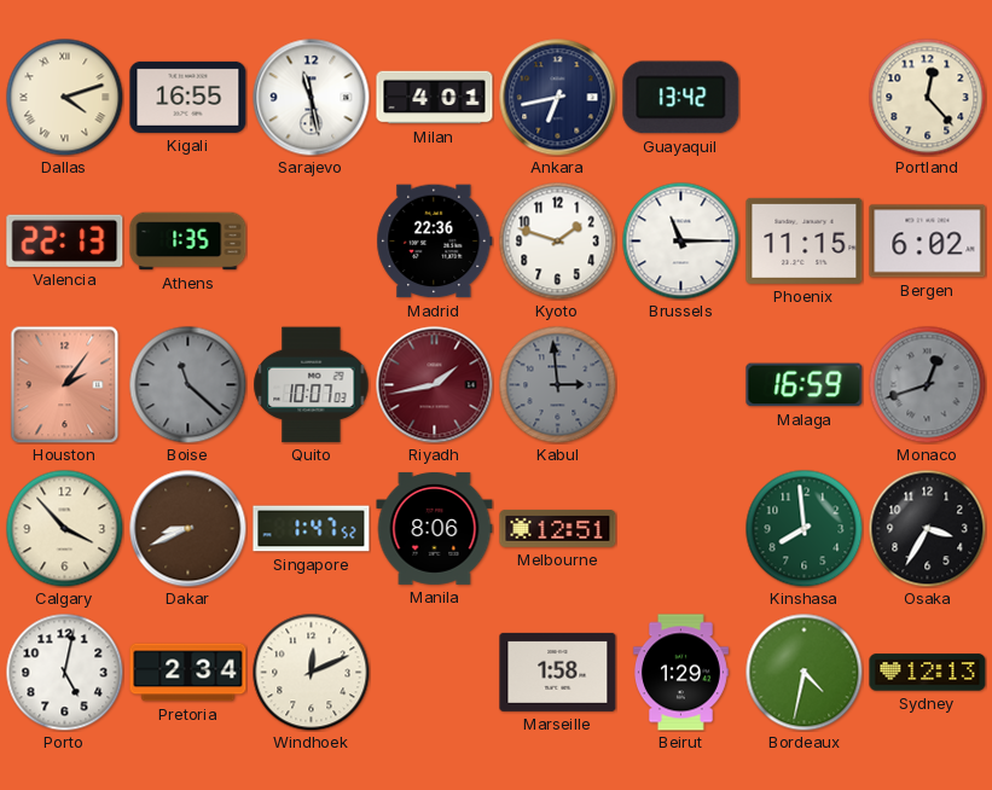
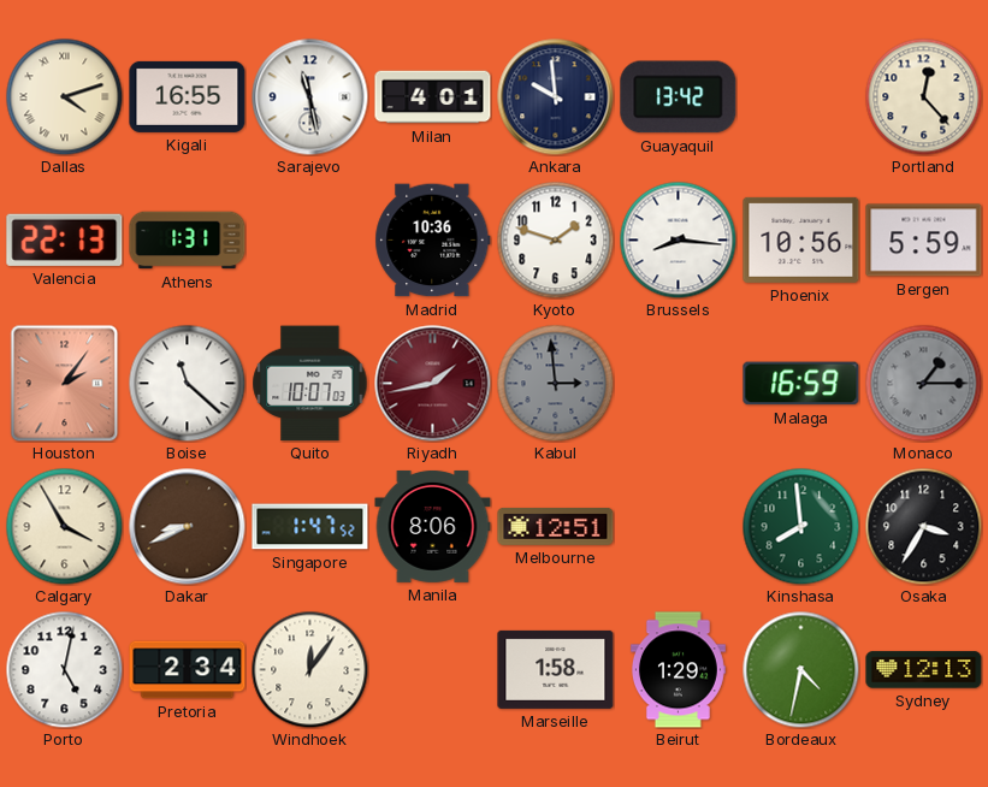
Ankara: 6:43 -> 9:59
Athens: 1:35 -> 1:31
Madrid: 22:36 -> 10:36
Brussels: 11:15 -> 8:16
Phoenix: 11:15 -> 10:56
Bergen: 6:02 -> 5:59
Boise dial: grey -> white
Monaco: 12:42 -> 1:15
Calgary: 3:53 -> 3:55
Windhoek: 12:11 -> 12:06
